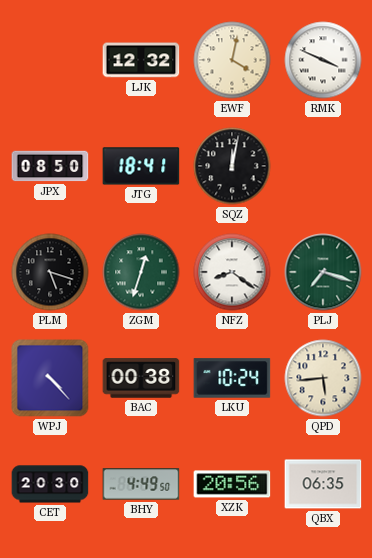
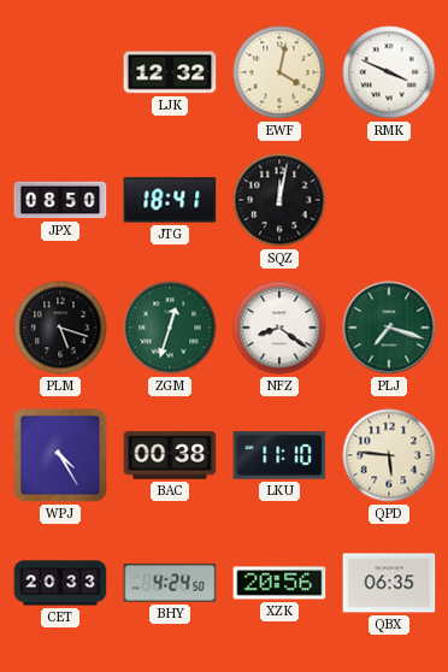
WPJ: 4:23 -> 4:25
LKU: 10:24 -> 11:10
QPD: 5:44 -> 5:46
CET: 20:30 -> 20:33
BHY: 4:49 -> 4:24
